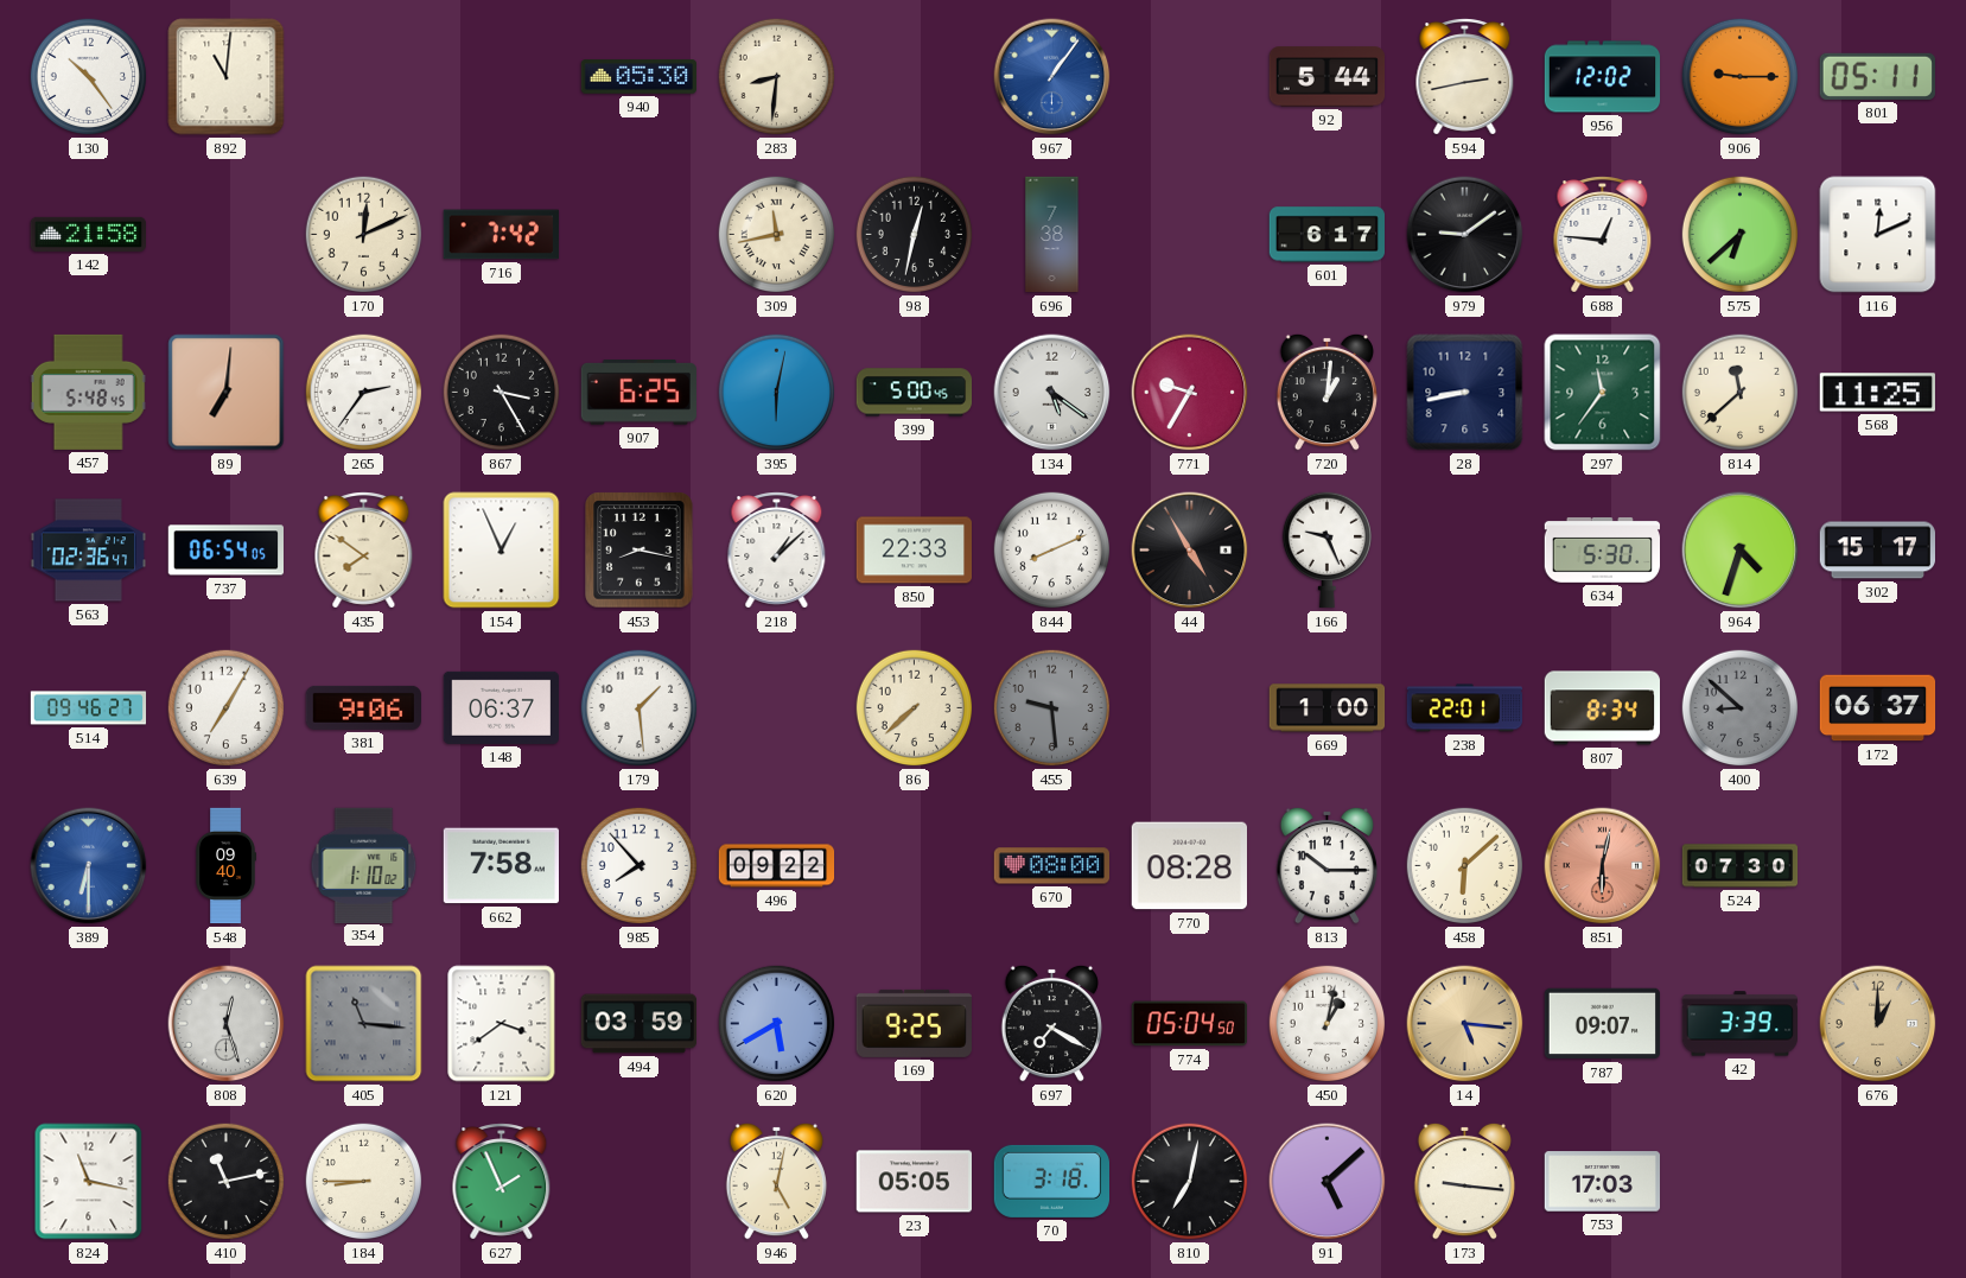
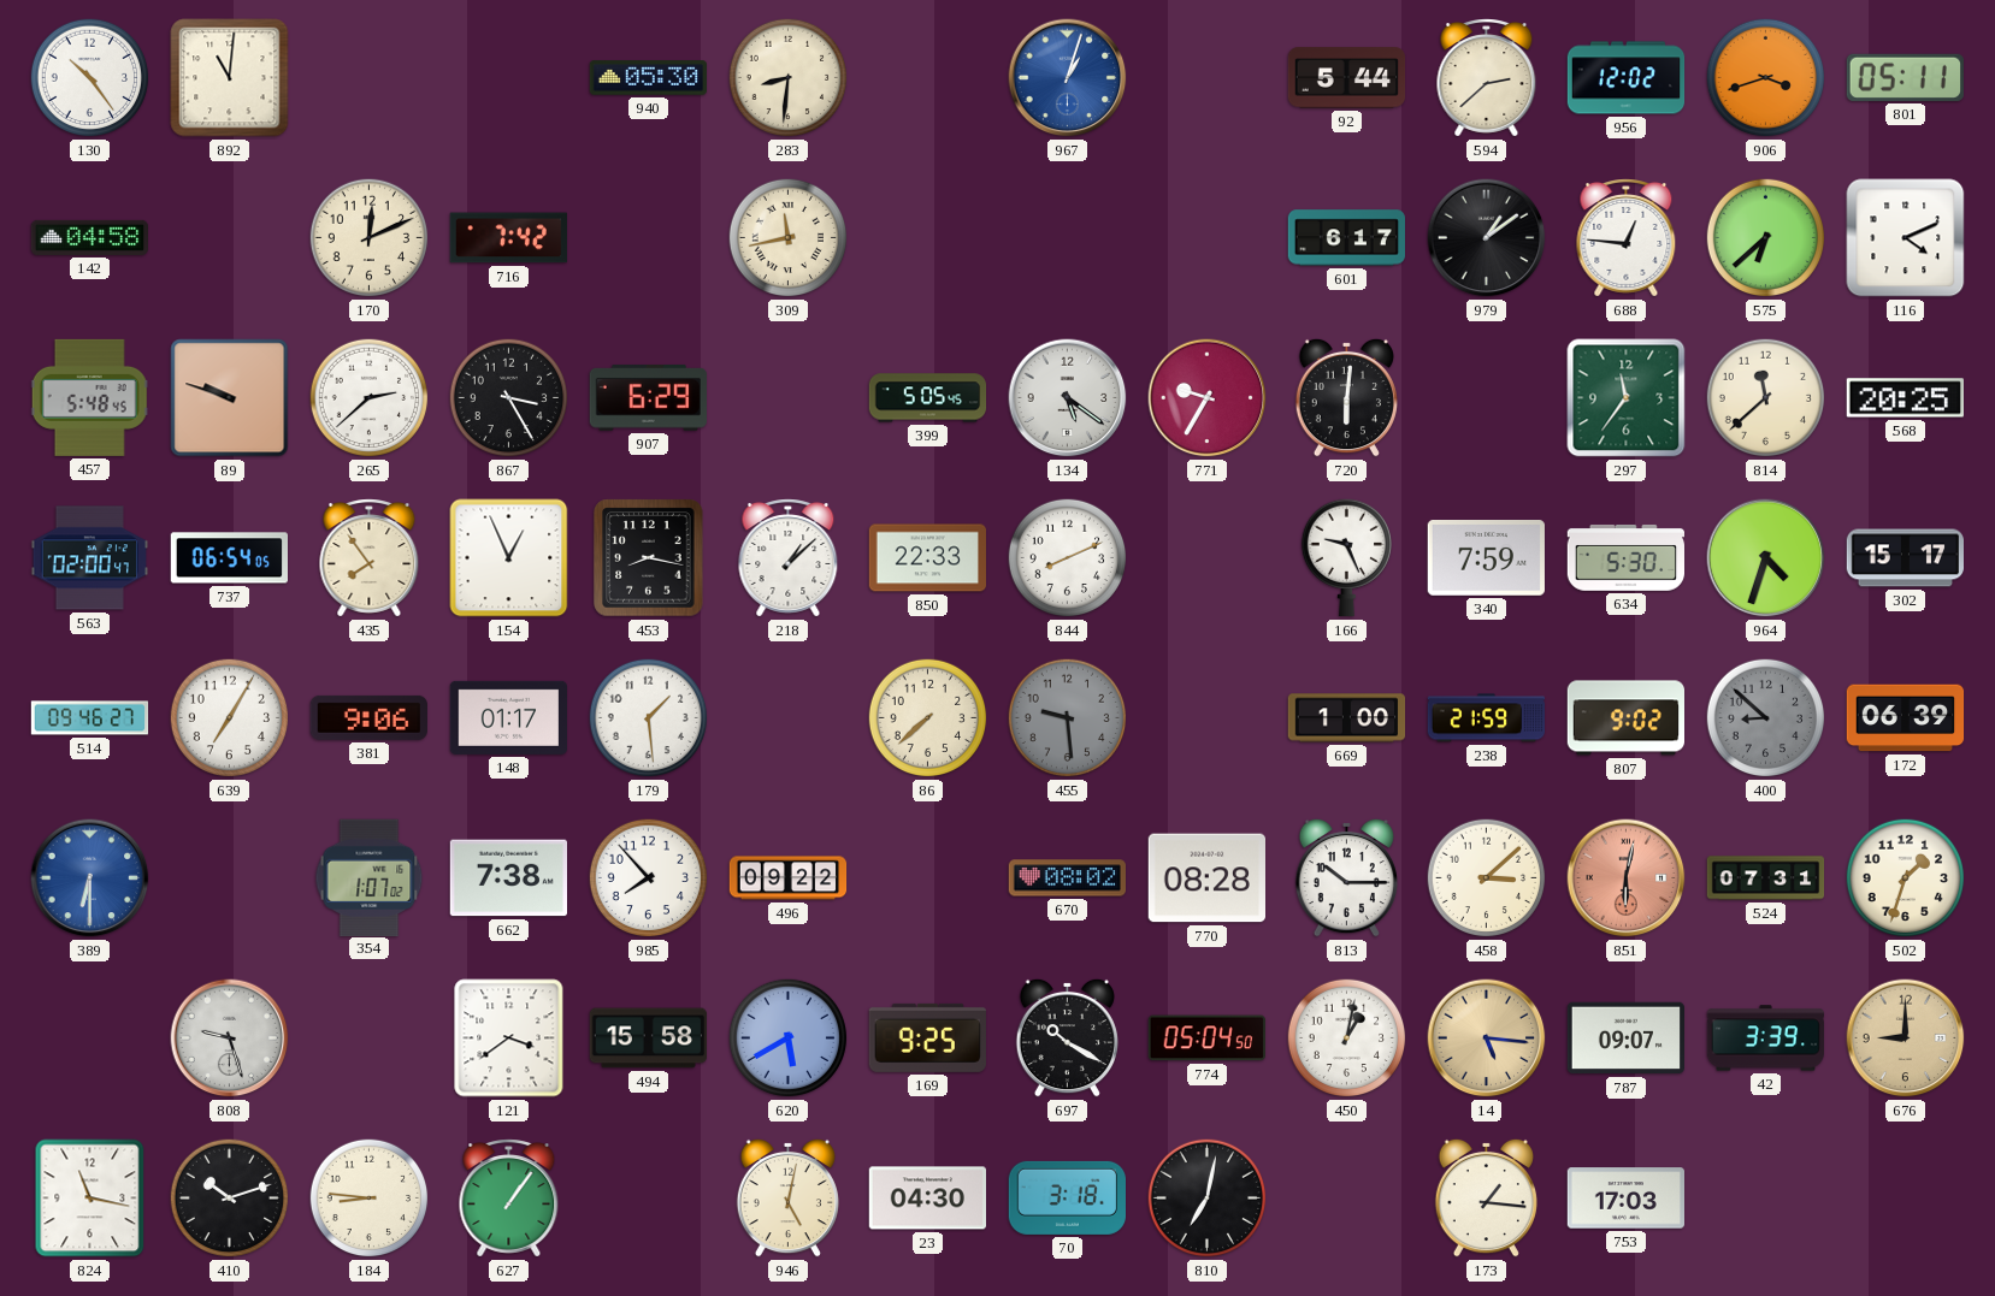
967: 1:06 -> 1:03
594: 2:43 -> 2:38
906: 9:15 -> 3:42
142: 21:58 -> 04:58
98: 12:32 -> none
696: 7:38 -> none
979: 9:09 -> 1:09
116: 12:11 -> 4:11
89: 7:01 -> 9:48
265: 2:36 -> 2:38
907: 6:25 -> 6:29
395: 6:02 -> none
399: 5:00 -> 5:05
720: 1:01 -> 6:01
28: 8:43 -> none
568: 11:25 -> 20:25
563: 02:36 -> 02:00
435: 7:51 -> 7:54
44: 4:55 -> none
340: none -> 7:59
148: 06:37 -> 01:17
238: 22:01 -> 21:59
807: 8:34 -> 9:02
172: 06:37 -> 06:39
548: 09:40 -> none
354: 1:10 -> 1:07
662: 7:58 -> 7:38
670: 08:00 -> 08:02
458: 6:08 -> 3:08
524: 07:30 -> 07:31
502: none -> 1:33
808: 12:27 -> 9:27
405: 11:16 -> none
494: 03:59 -> 15:58
697: 7:20 -> 10:20
676: 1:00 -> 9:00
410: 11:13 -> 10:12
184: 8:45 -> 8:46
627: 1:56 -> 1:06
23: 05:05 -> 04:30
91: 5:08 -> none
173: 9:16 -> 1:16
